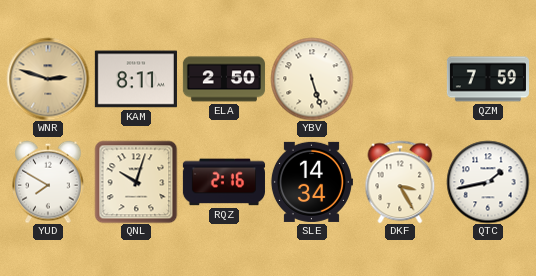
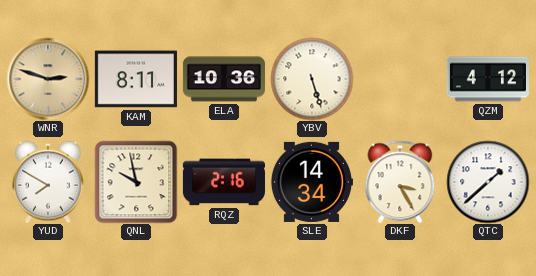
ELA: 2:50 -> 10:36
QZM: 7:59 -> 4:12
QNL: 10:03 -> 9:58
QTC: 1:43 -> 1:38
